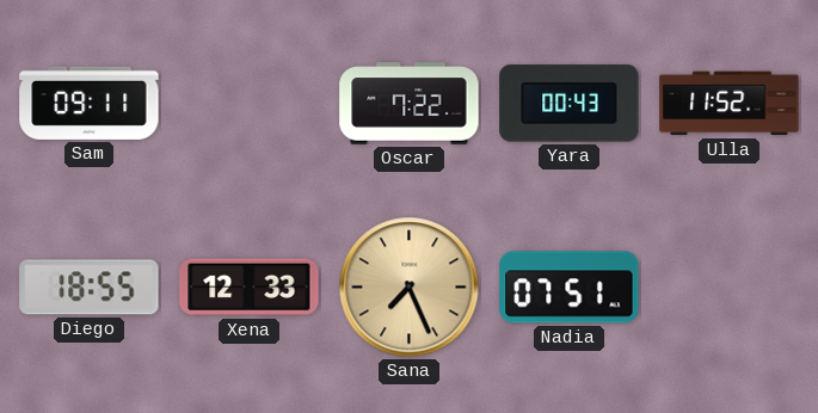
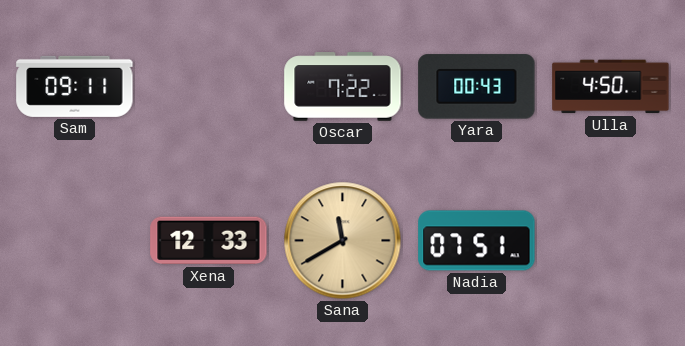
Ulla: 11:52 -> 4:50
Diego: 18:55 -> none
Sana: 7:26 -> 11:40
